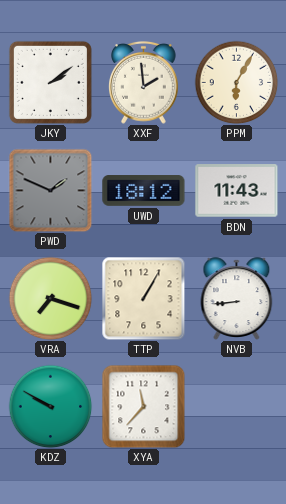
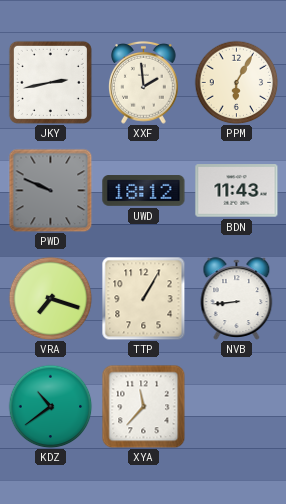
JKY: 2:09 -> 2:43
PWD: 1:49 -> 9:49
KDZ: 9:50 -> 10:39
